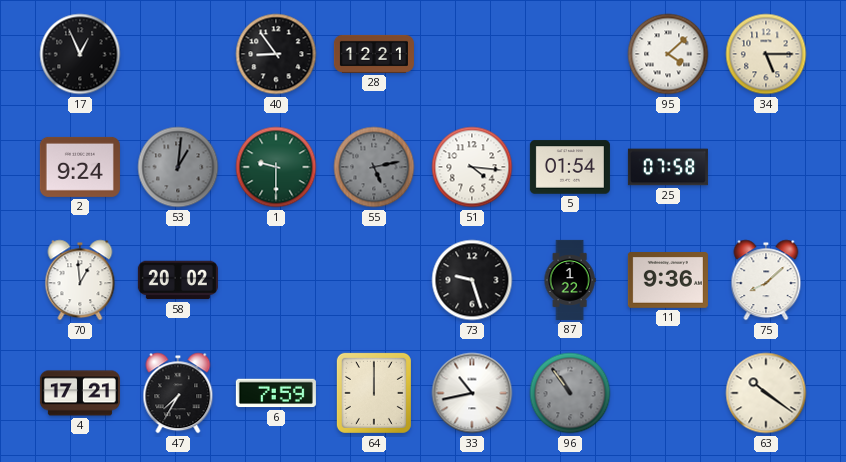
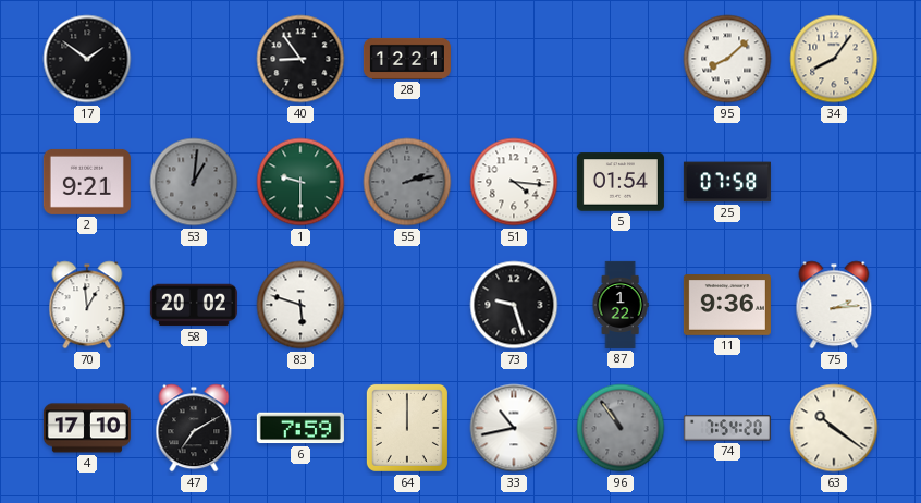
17: 12:56 -> 1:51
95: 4:08 -> 8:08
34: 5:15 -> 8:06
2: 9:24 -> 9:21
55: 5:13 -> 2:13
83: none -> 5:48
75: 8:08 -> 2:14
4: 17:21 -> 17:10
47: 7:35 -> 7:10
74: none -> 7:54
